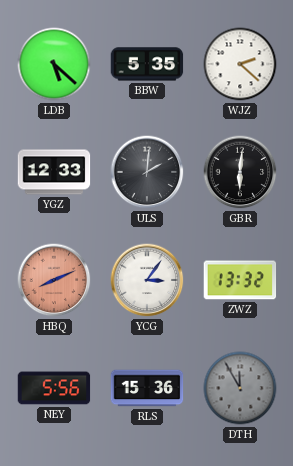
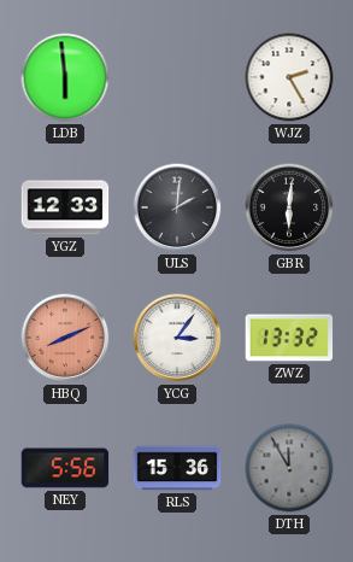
LDB: 5:22 -> 5:59
BBW: 5:35 -> none
WJZ: 2:22 -> 2:25
